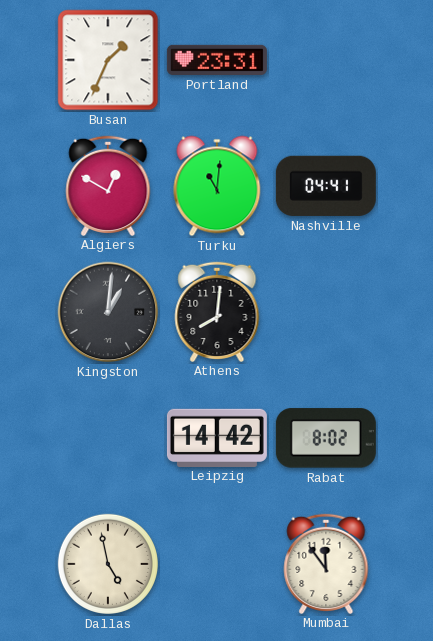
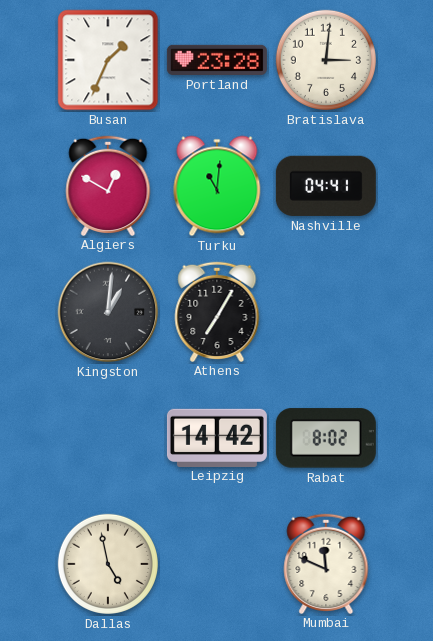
Portland: 23:31 -> 23:28
Bratislava: none -> 3:01
Athens: 8:01 -> 7:05
Mumbai: 11:54 -> 11:49
